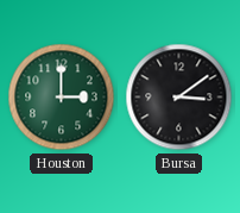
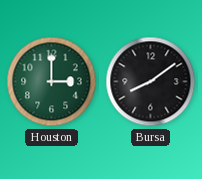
Bursa: 3:09 -> 8:09
